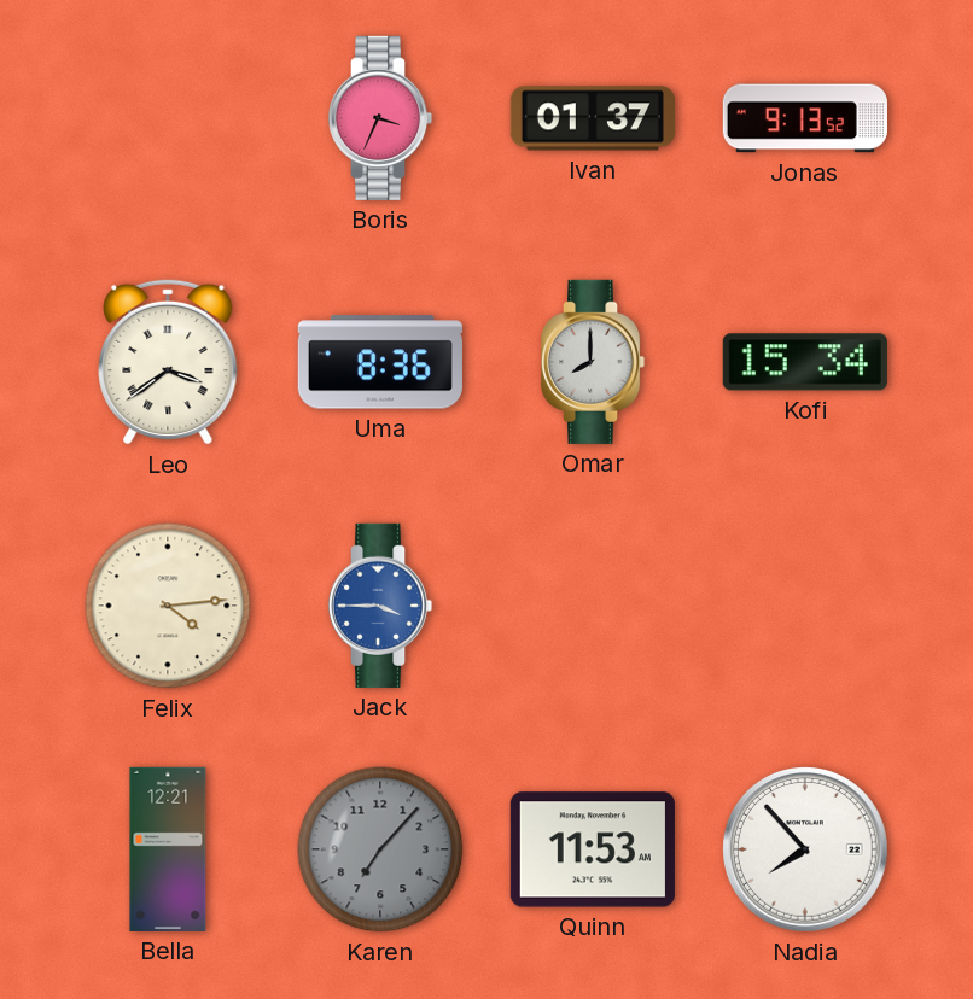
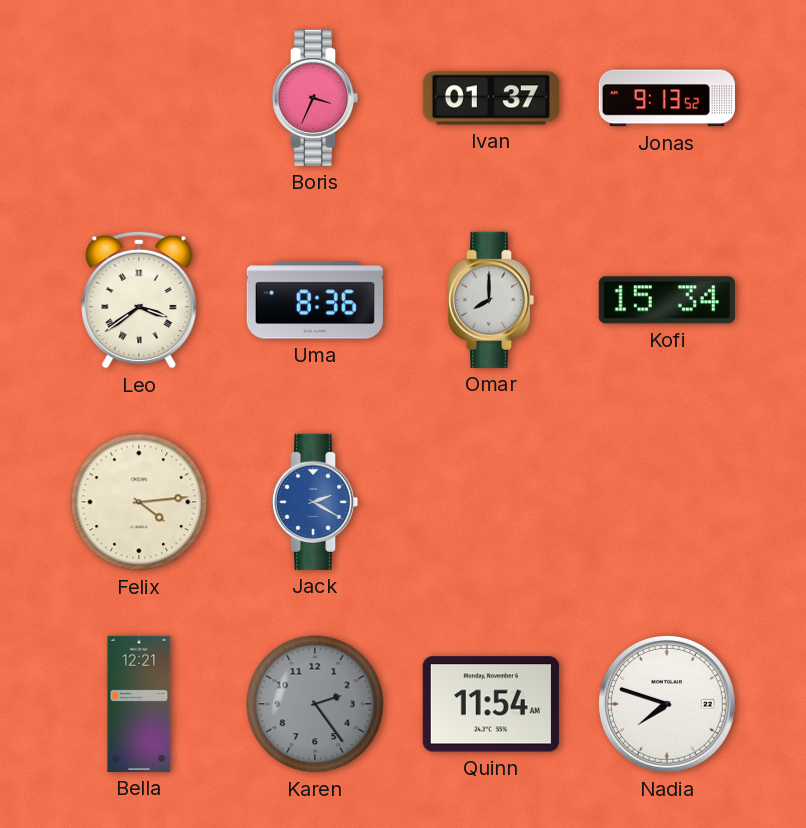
Jack: 3:45 -> 2:20
Karen: 7:07 -> 2:24
Quinn: 11:53 -> 11:54
Nadia: 7:53 -> 7:48
